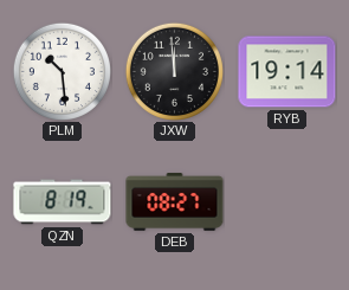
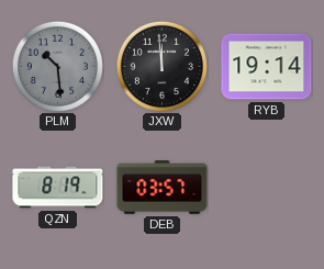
PLM dial: white -> grey
DEB: 08:27 -> 03:57
